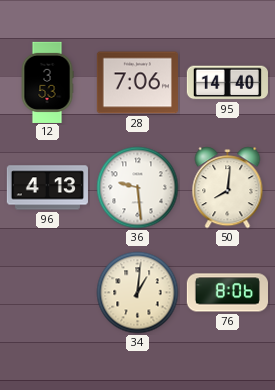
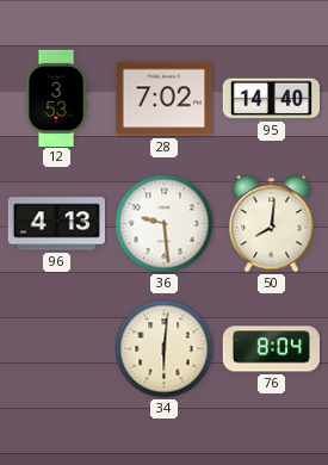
28: 7:06 -> 7:02
34: 1:01 -> 6:01
76: 8:06 -> 8:04
